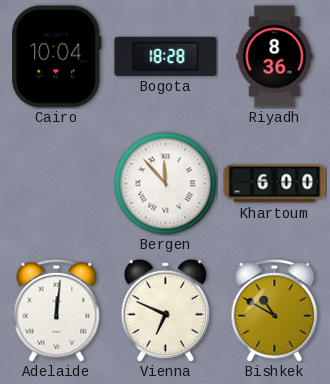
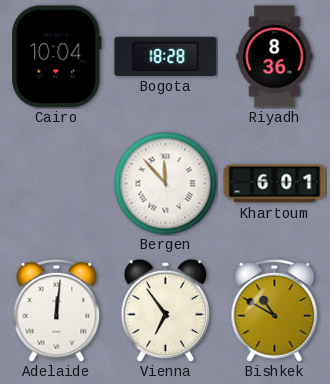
Khartoum: 6:00 -> 6:01
Vienna: 6:49 -> 6:54
